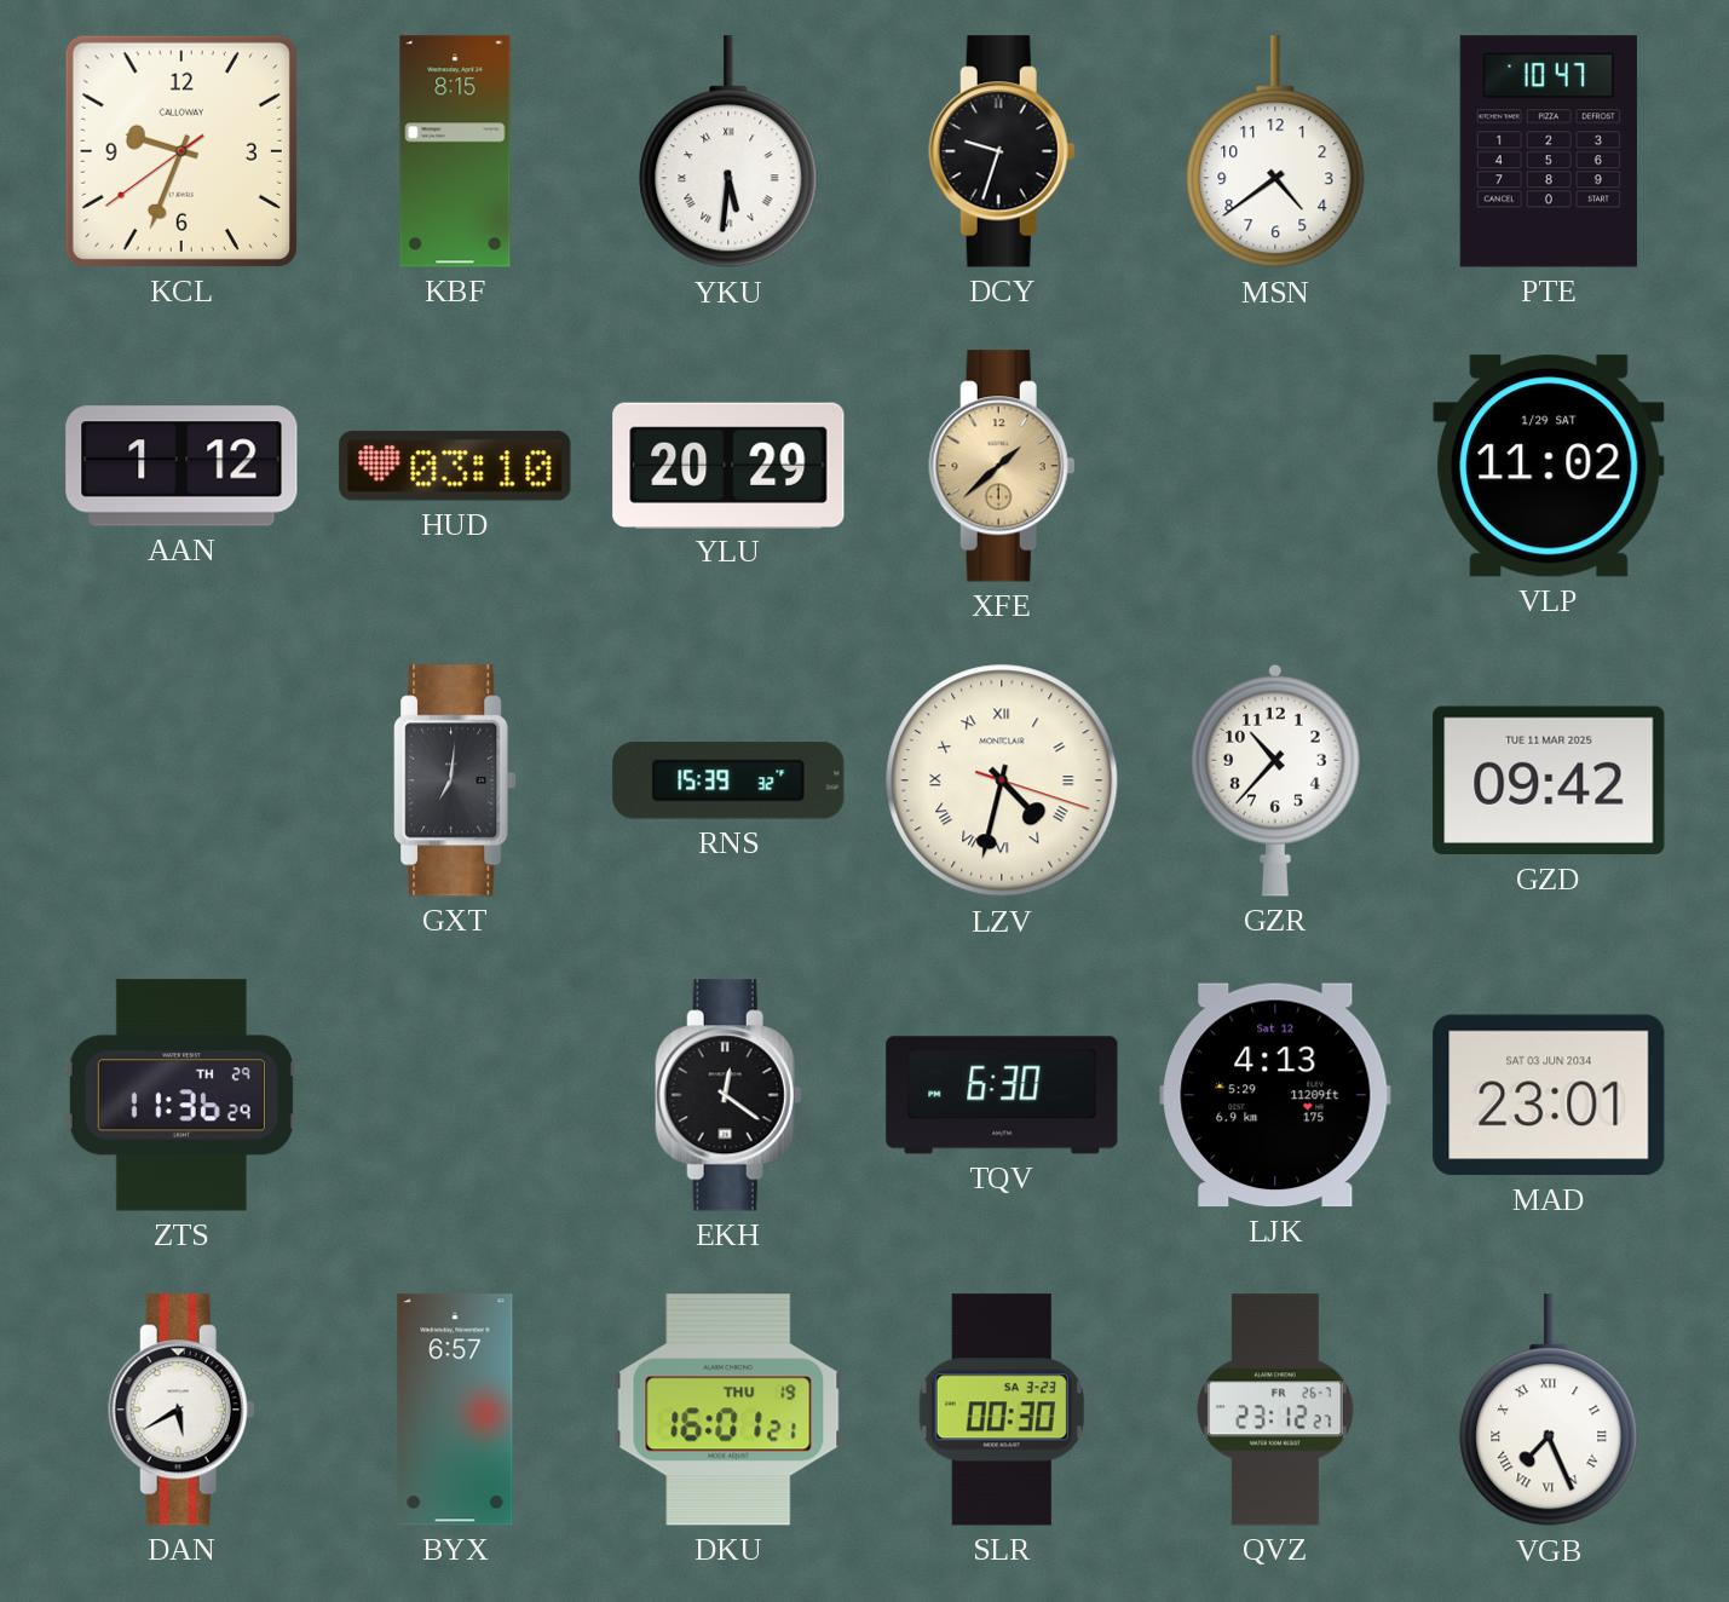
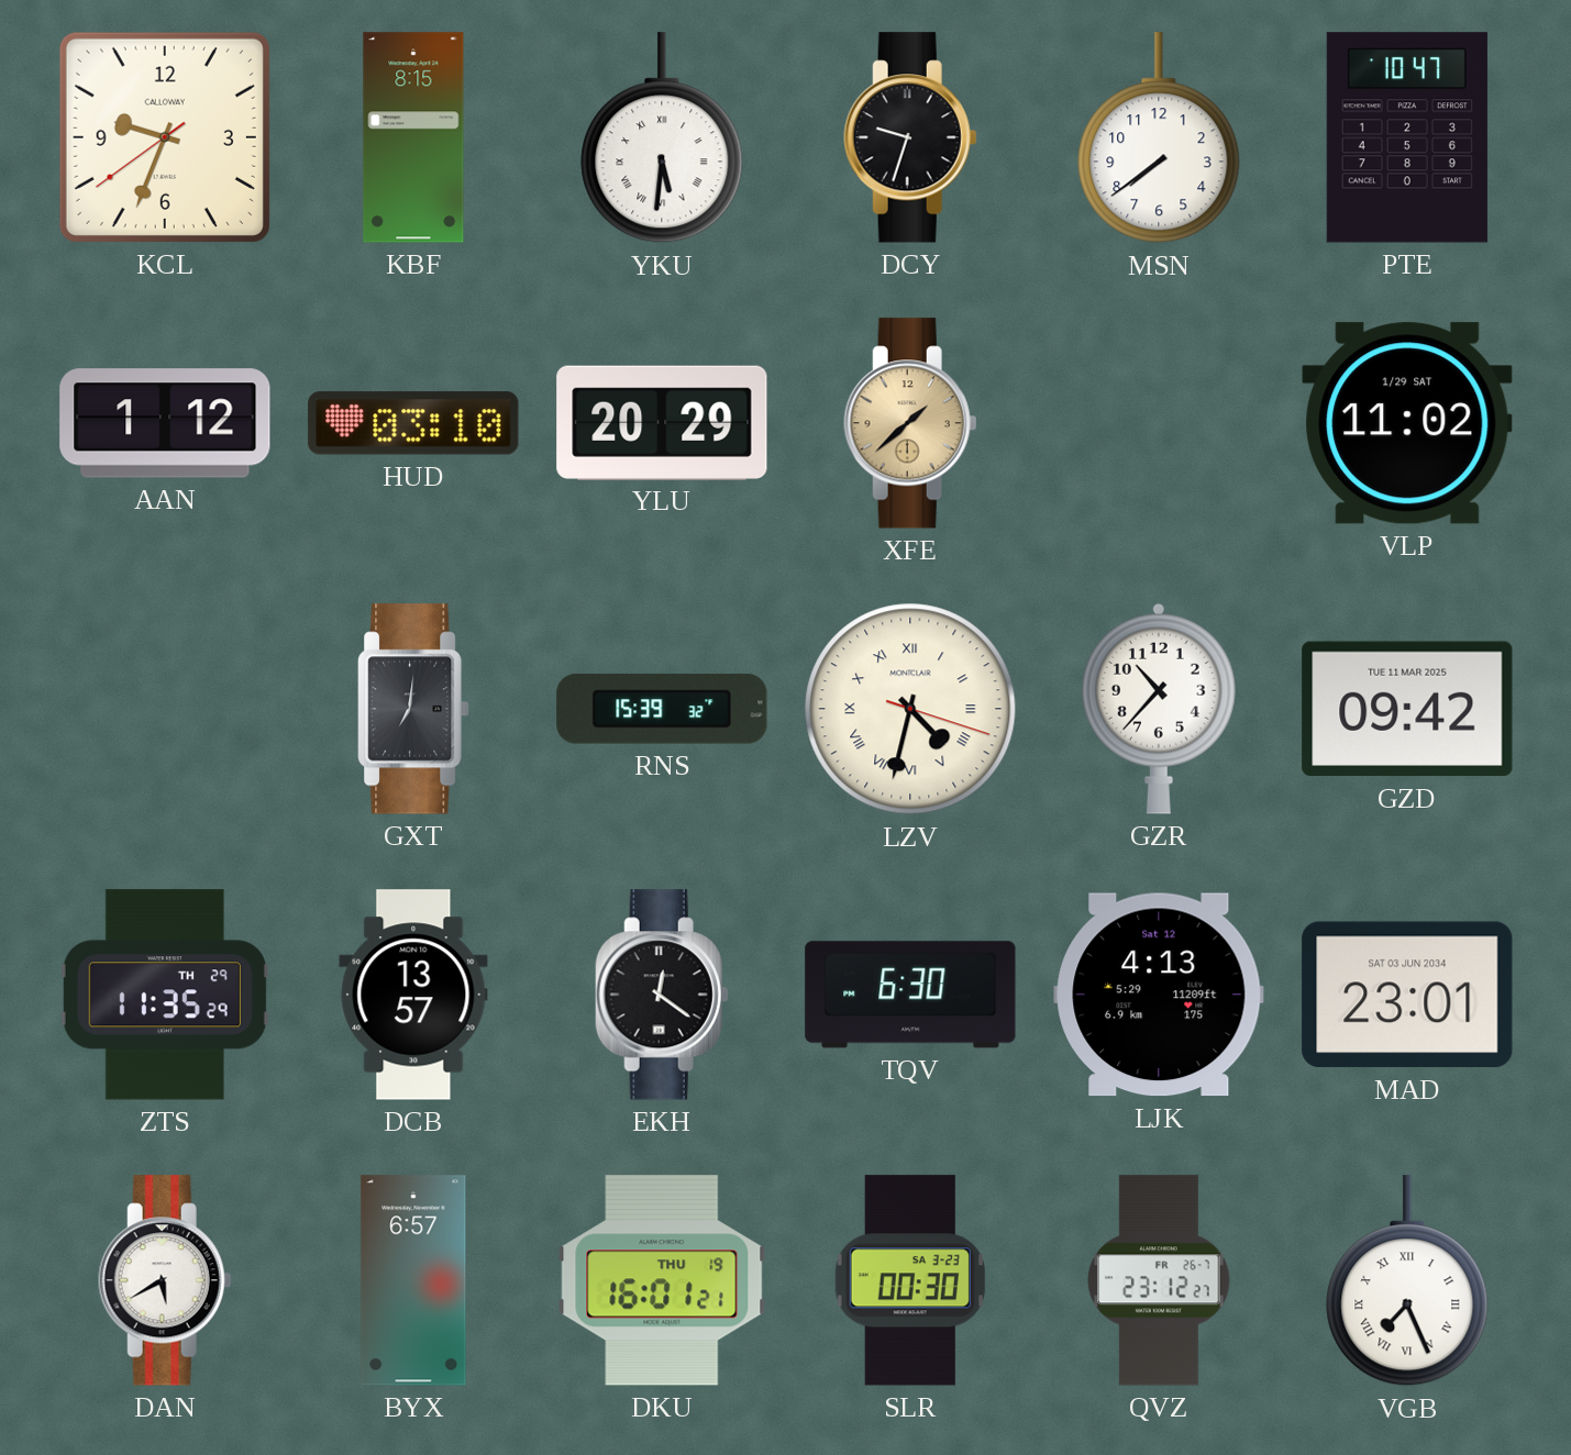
MSN: 4:39 -> 7:39
ZTS: 11:36 -> 11:35
DCB: none -> 13:57
